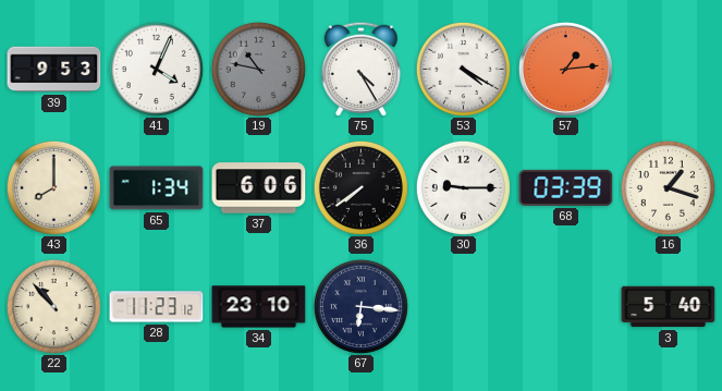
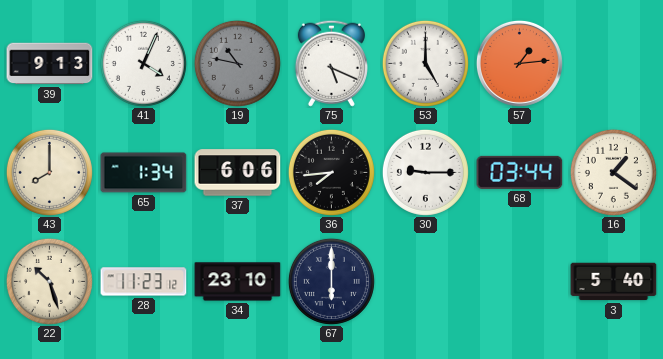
39: 9:53 -> 9:13
75: 4:25 -> 5:19
53: 4:20 -> 5:00
36: 7:39 -> 7:44
68: 03:39 -> 03:44
16: 1:18 -> 1:21
22: 10:53 -> 10:27
67: 6:16 -> 6:00
